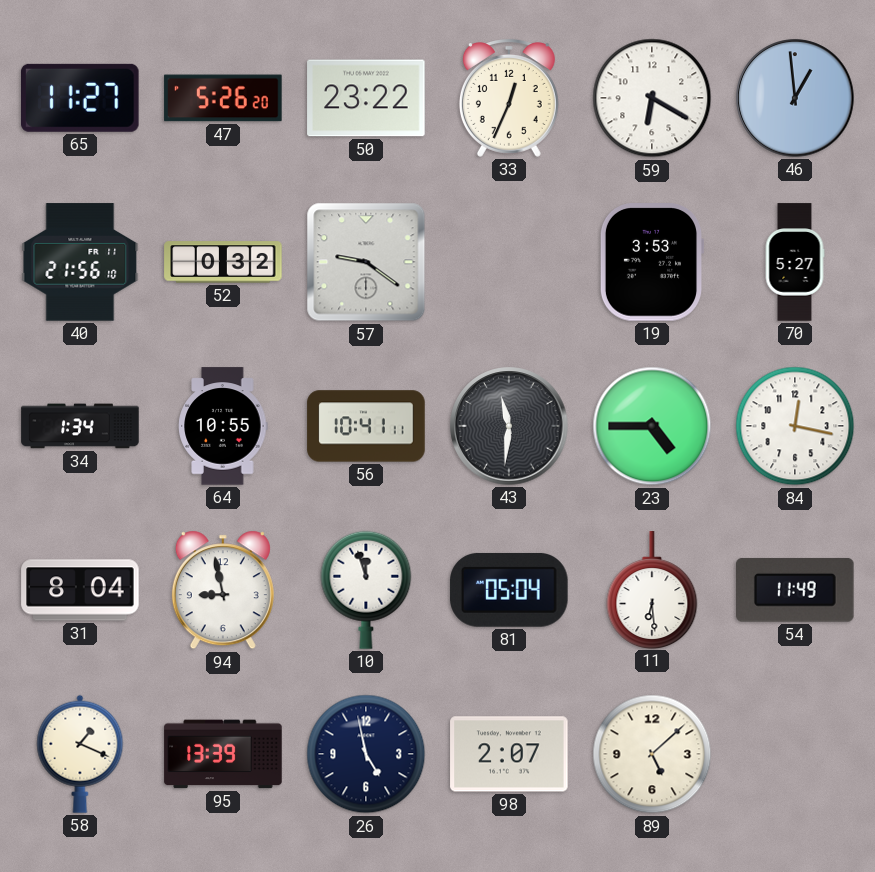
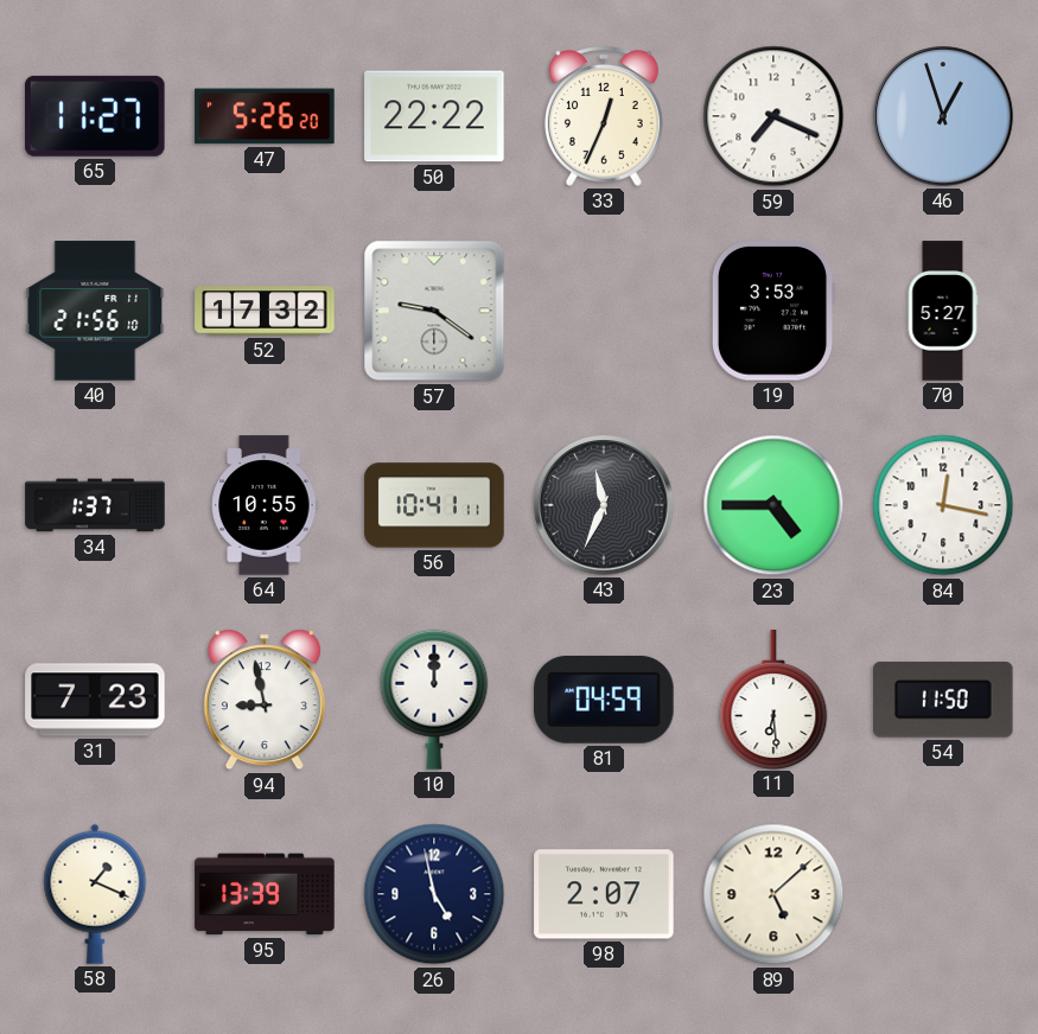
50: 23:22 -> 22:22
59: 6:20 -> 7:19
46: 12:59 -> 12:57
52: 0:32 -> 17:32
34: 1:34 -> 1:37
43: 11:31 -> 11:34
31: 8:04 -> 7:23
10: 11:57 -> 12:00
81: 05:04 -> 04:59
54: 11:49 -> 11:50
